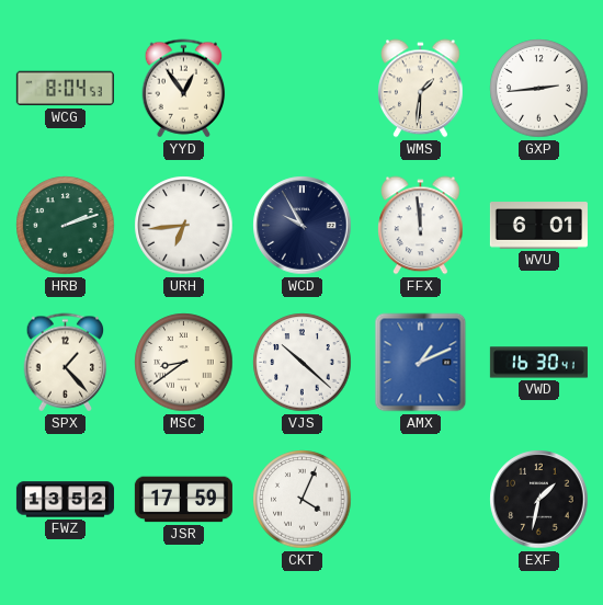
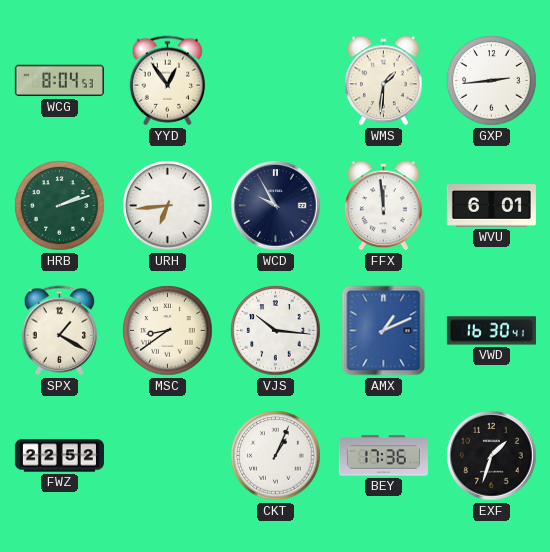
SPX: 1:23 -> 1:20
VJS: 10:22 -> 10:16
FWZ: 13:52 -> 22:52
JSR: 17:59 -> none
CKT: 4:04 -> 1:04
BEY: none -> 17:36
EXF: 1:32 -> 1:33
